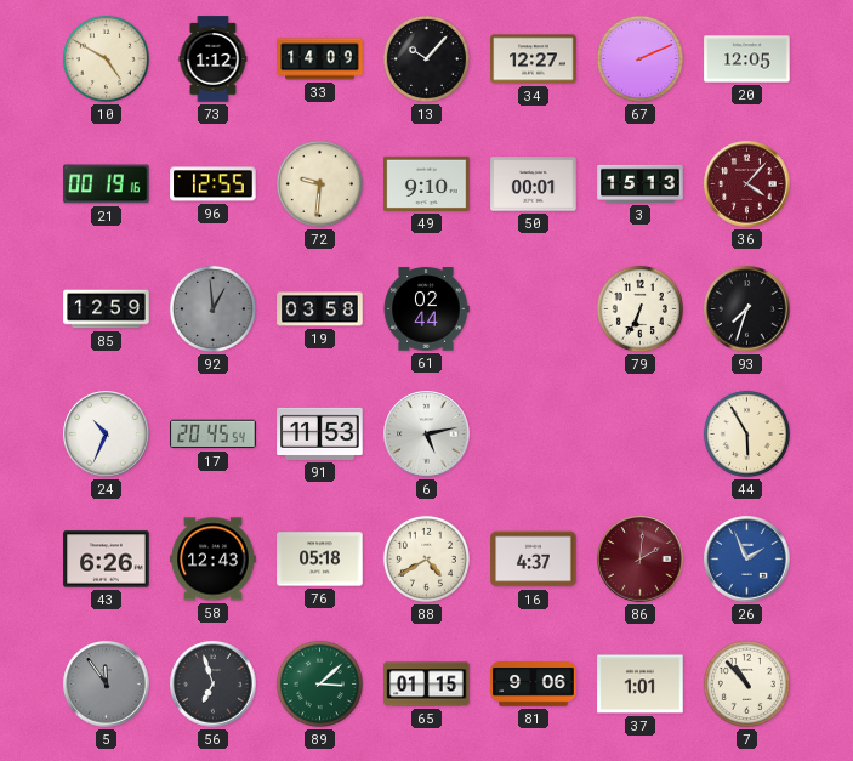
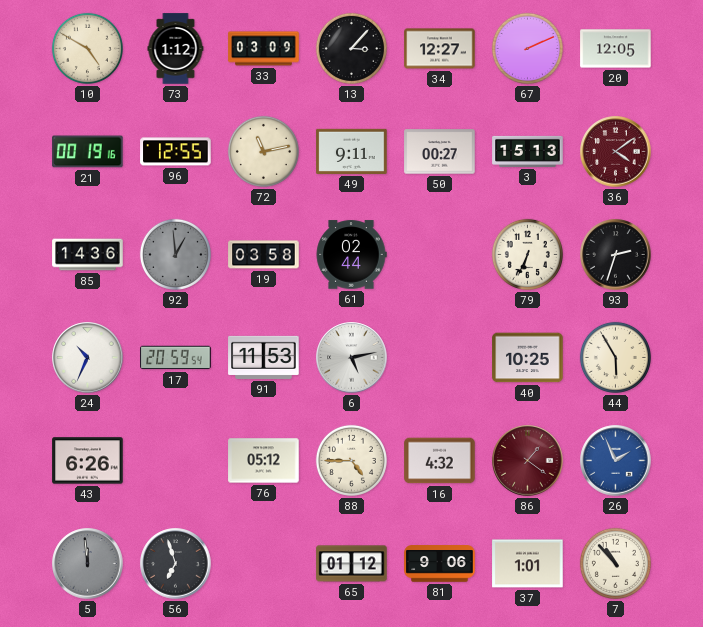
33: 14:09 -> 03:09
13: 10:07 -> 3:07
72: 9:31 -> 11:13
49: 9:10 -> 9:11
50: 00:01 -> 00:27
36: 4:07 -> 4:09
85: 12:59 -> 14:36
93: 7:33 -> 2:33
17: 20:45 -> 20:59
40: none -> 10:25
58: 12:43 -> none
76: 05:18 -> 05:12
88: 4:40 -> 4:45
16: 4:37 -> 4:32
86: 2:01 -> 1:21
5: 11:54 -> 11:59
89: 3:08 -> none
65: 01:15 -> 01:12
